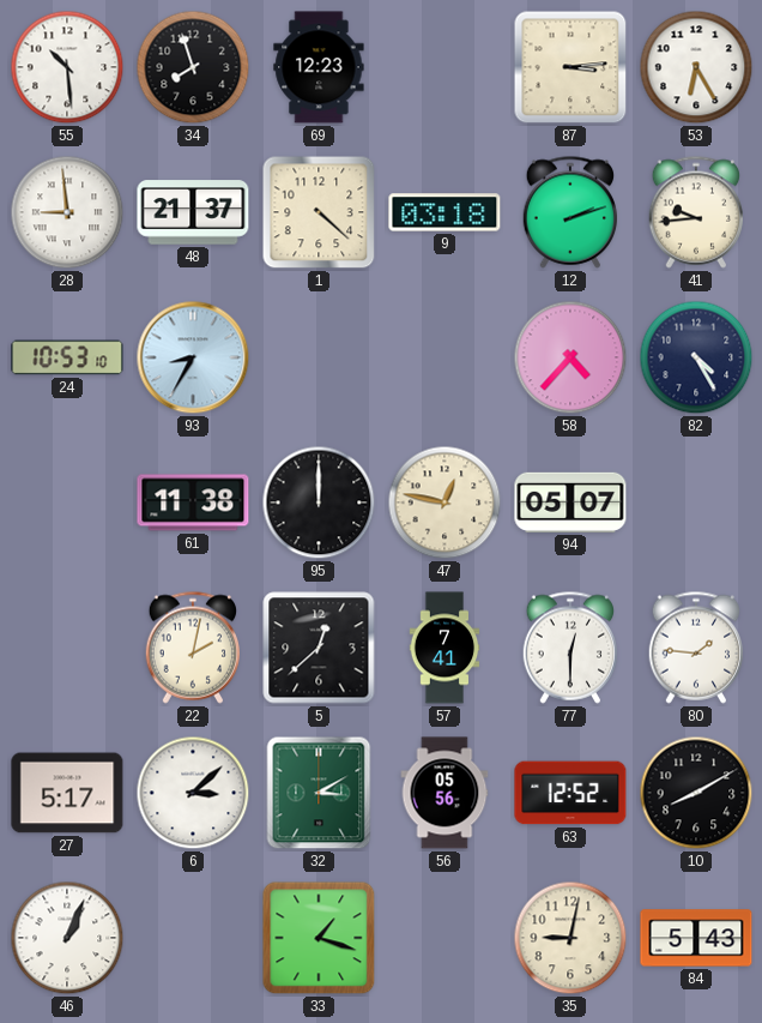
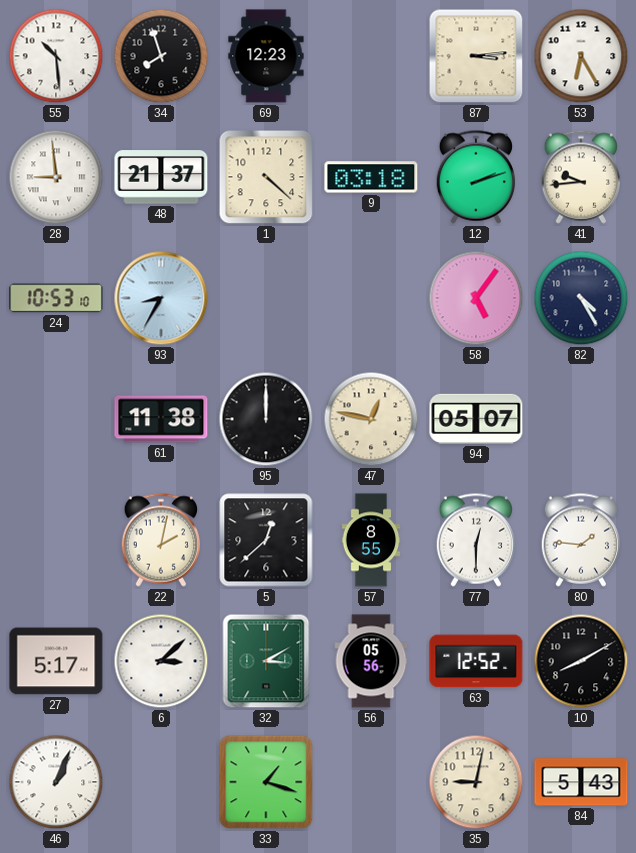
58: 4:37 -> 5:06
57: 7:41 -> 8:55
